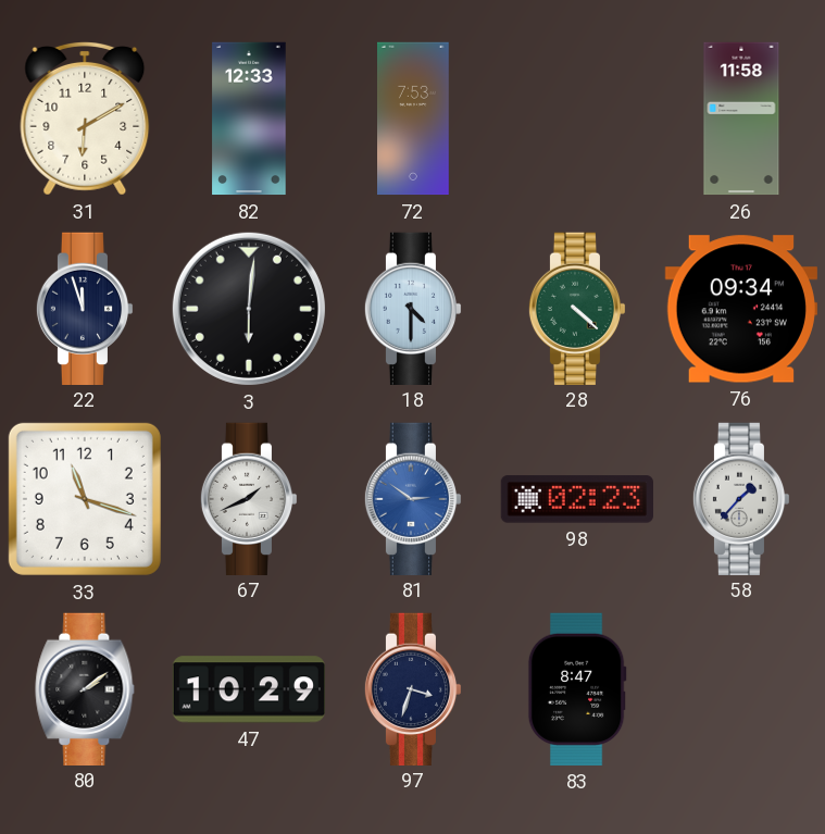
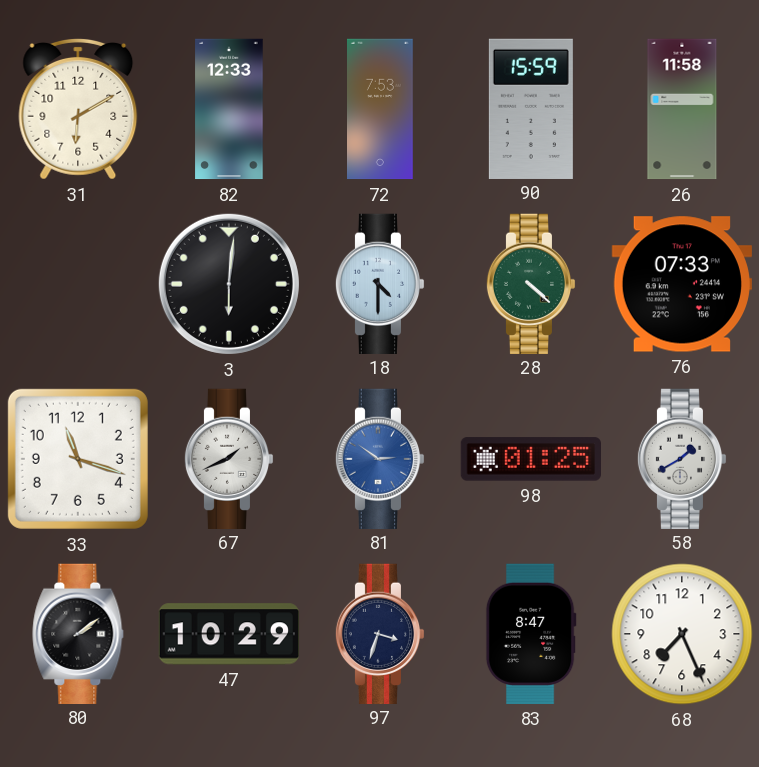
90: none -> 15:59
22: 11:57 -> none
76: 09:34 -> 07:33
98: 02:23 -> 01:25
58: 1:37 -> 1:40
68: none -> 7:26
